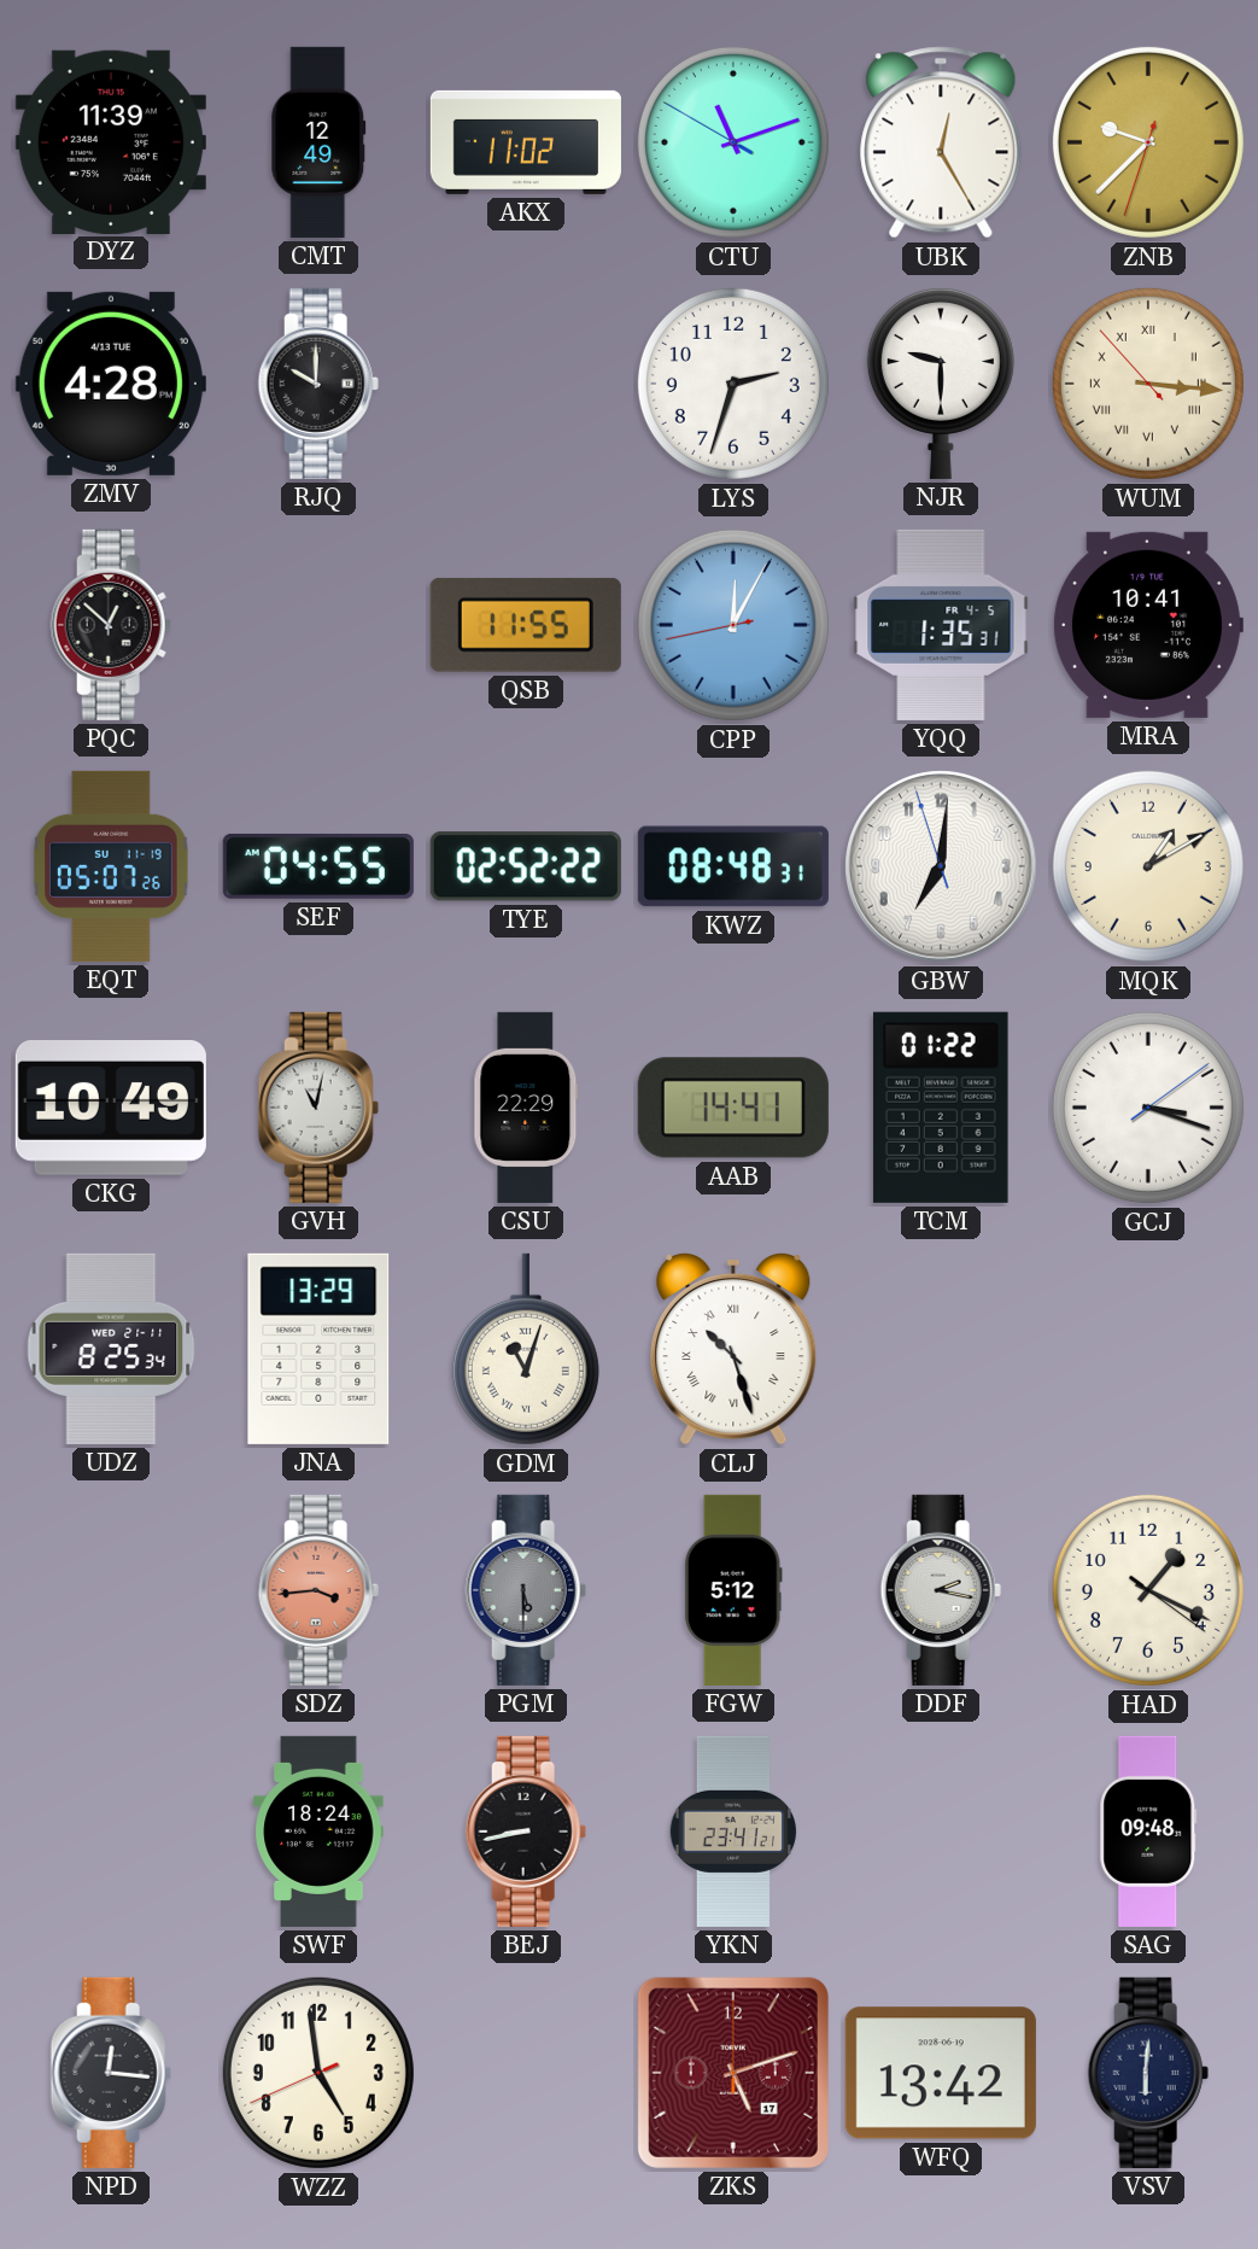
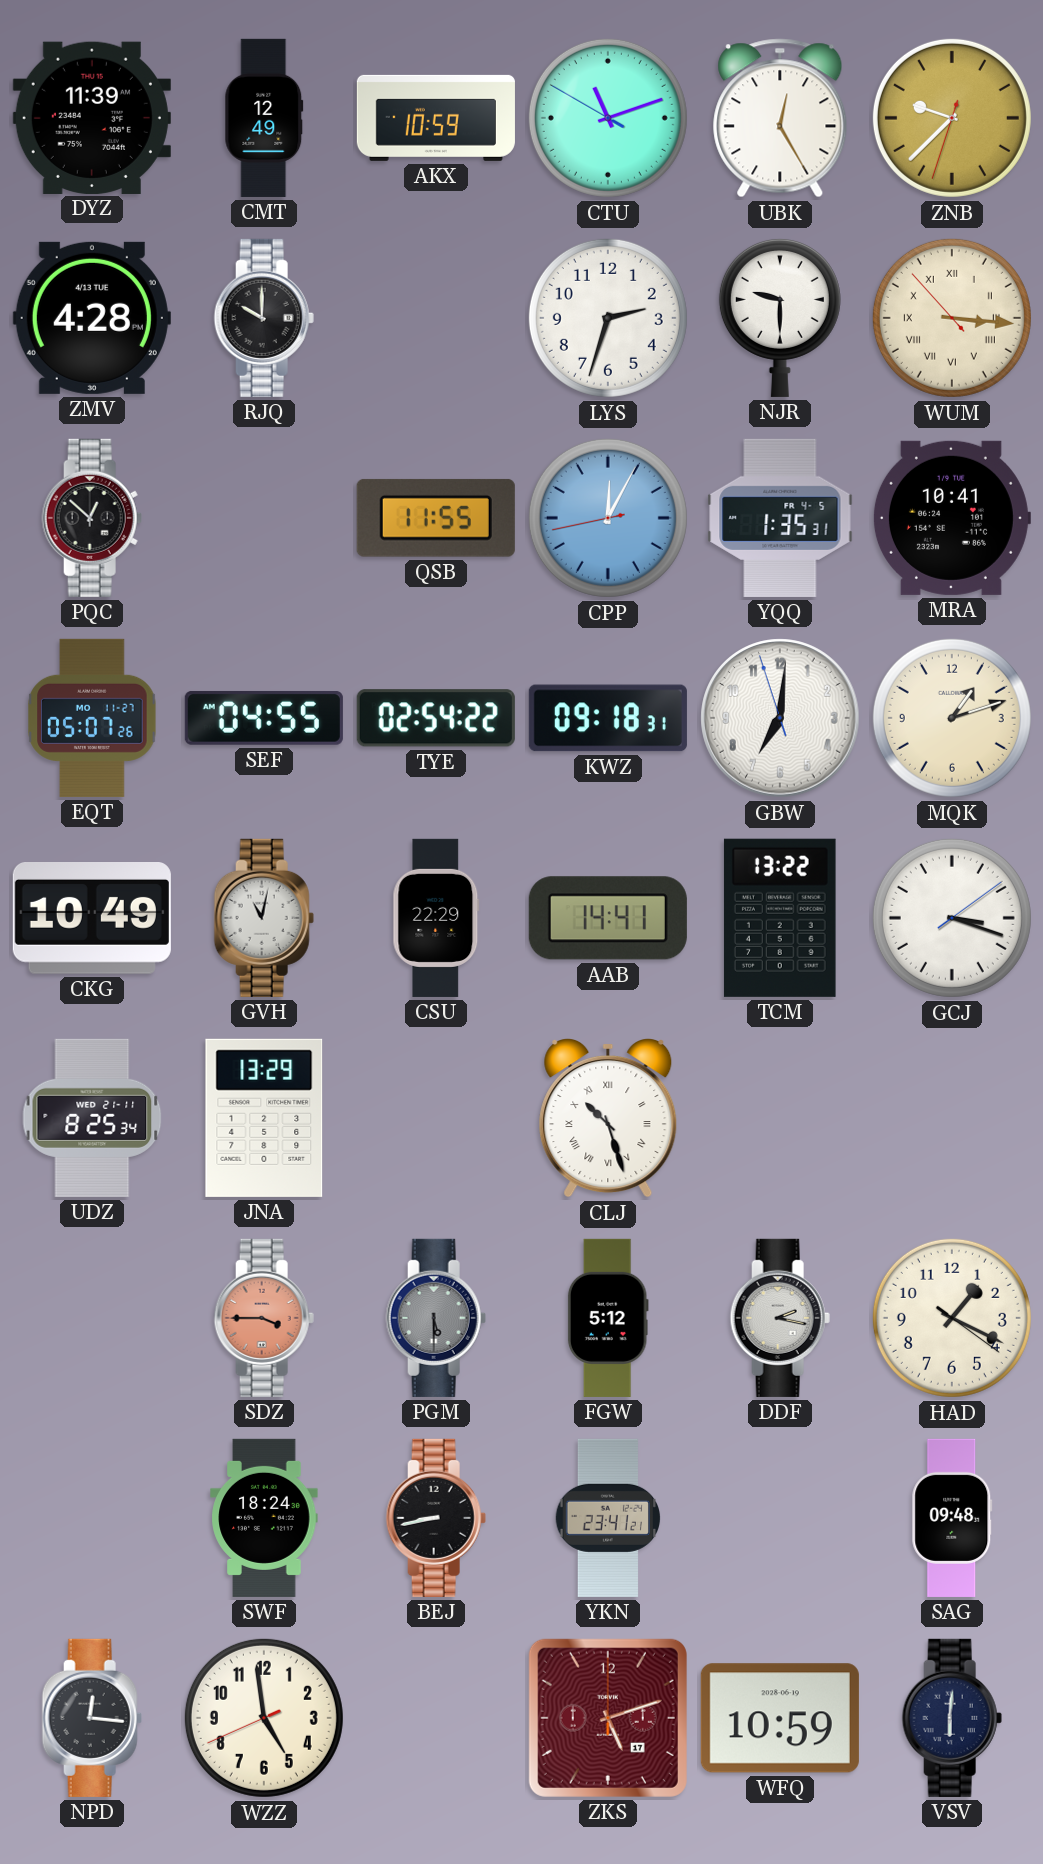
AKX: 11:02 -> 10:59
EQT date: SU 11-19 -> MO 11-27
TYE: 02:52 -> 02:54
KWZ: 08:48 -> 09:18
MQK: 1:10 -> 1:12
TCM: 01:22 -> 13:22
GDM: 11:03 -> none
SDZ: 3:44 -> 3:45
WFQ: 13:42 -> 10:59
